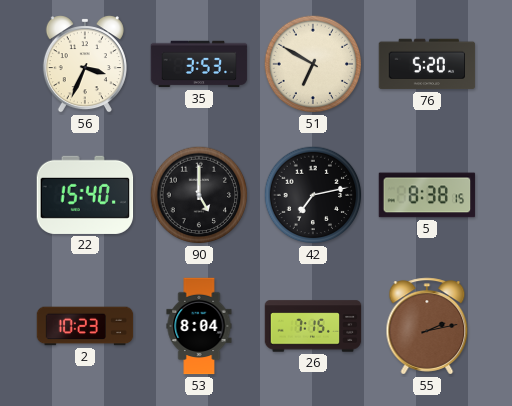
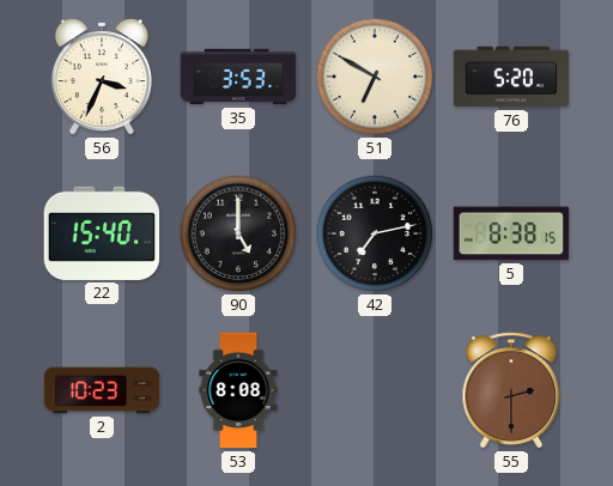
53: 8:04 -> 8:08
26: 7:15 -> none
55: 2:13 -> 2:30
